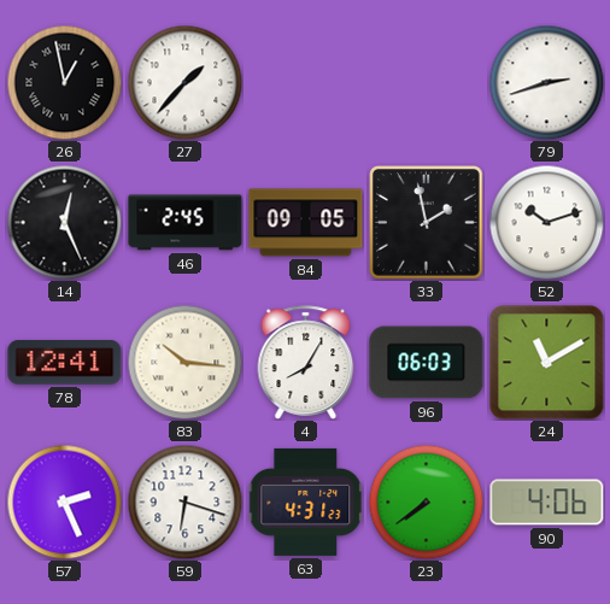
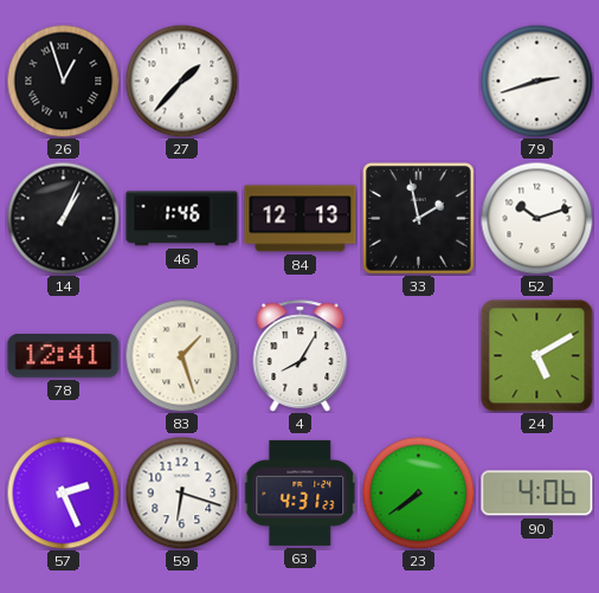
26: 12:58 -> 12:57
14: 12:26 -> 1:04
46: 2:45 -> 1:46
84: 09:05 -> 12:13
83: 10:16 -> 1:27
96: 06:03 -> none
24: 11:10 -> 5:10
